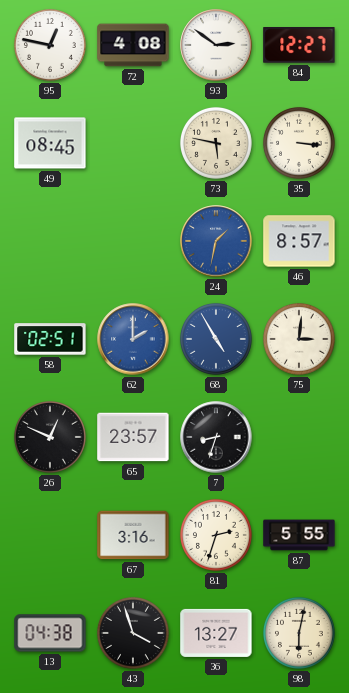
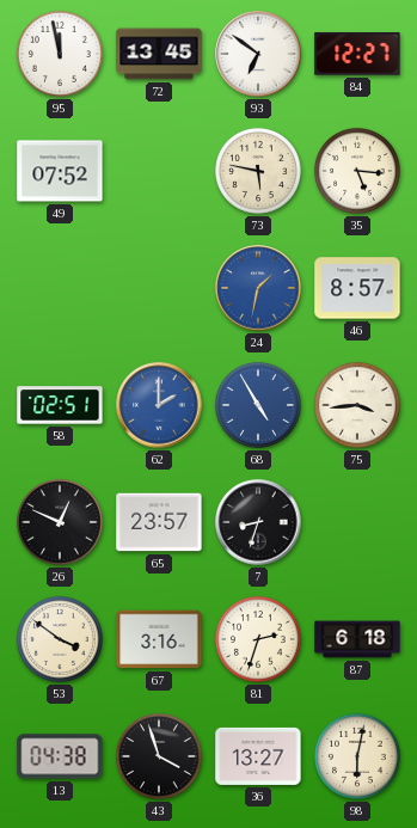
95: 12:47 -> 11:58
72: 4:08 -> 13:45
93: 2:51 -> 6:51
49: 08:45 -> 07:52
35: 3:16 -> 5:16
75: 3:01 -> 3:44
53: none -> 3:51
87: 5:55 -> 6:18
